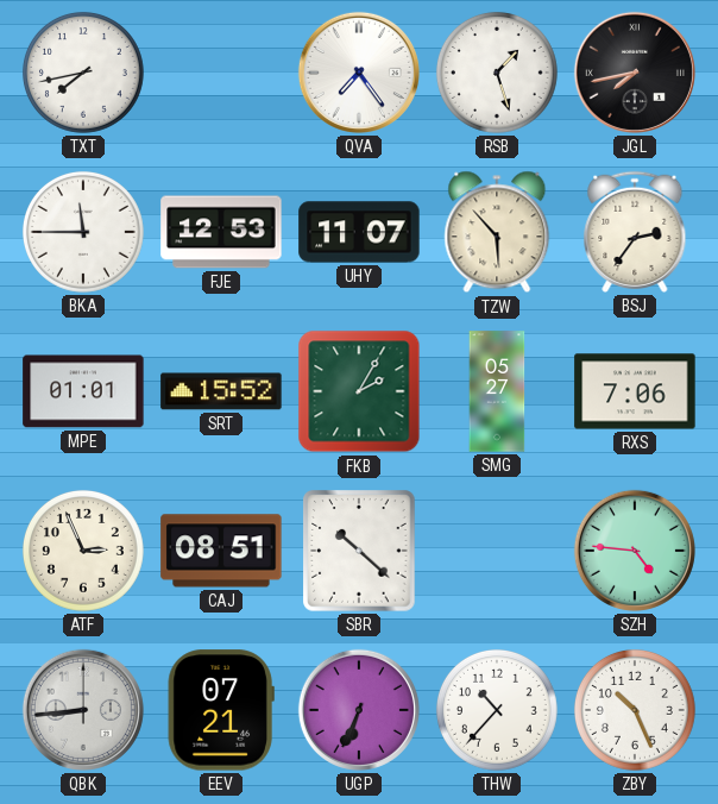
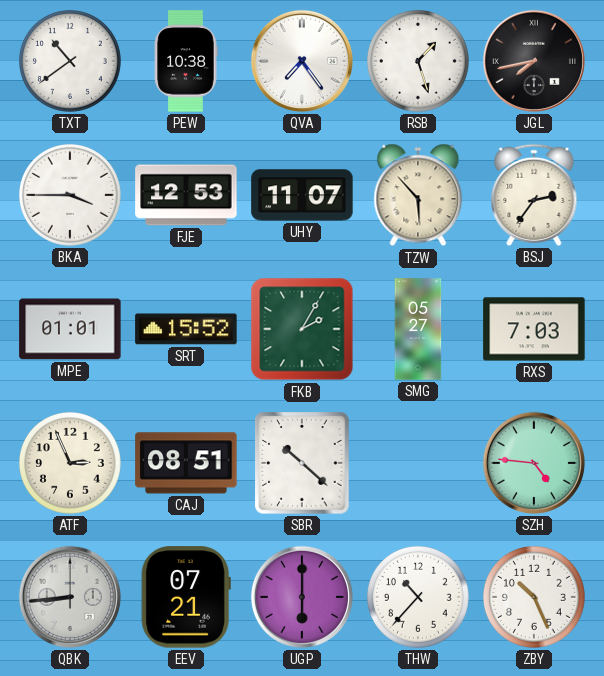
TXT: 7:43 -> 10:39
PEW: none -> 10:38
BKA: 11:45 -> 3:45
RXS: 7:06 -> 7:03
UGP: 6:34 -> 6:00
